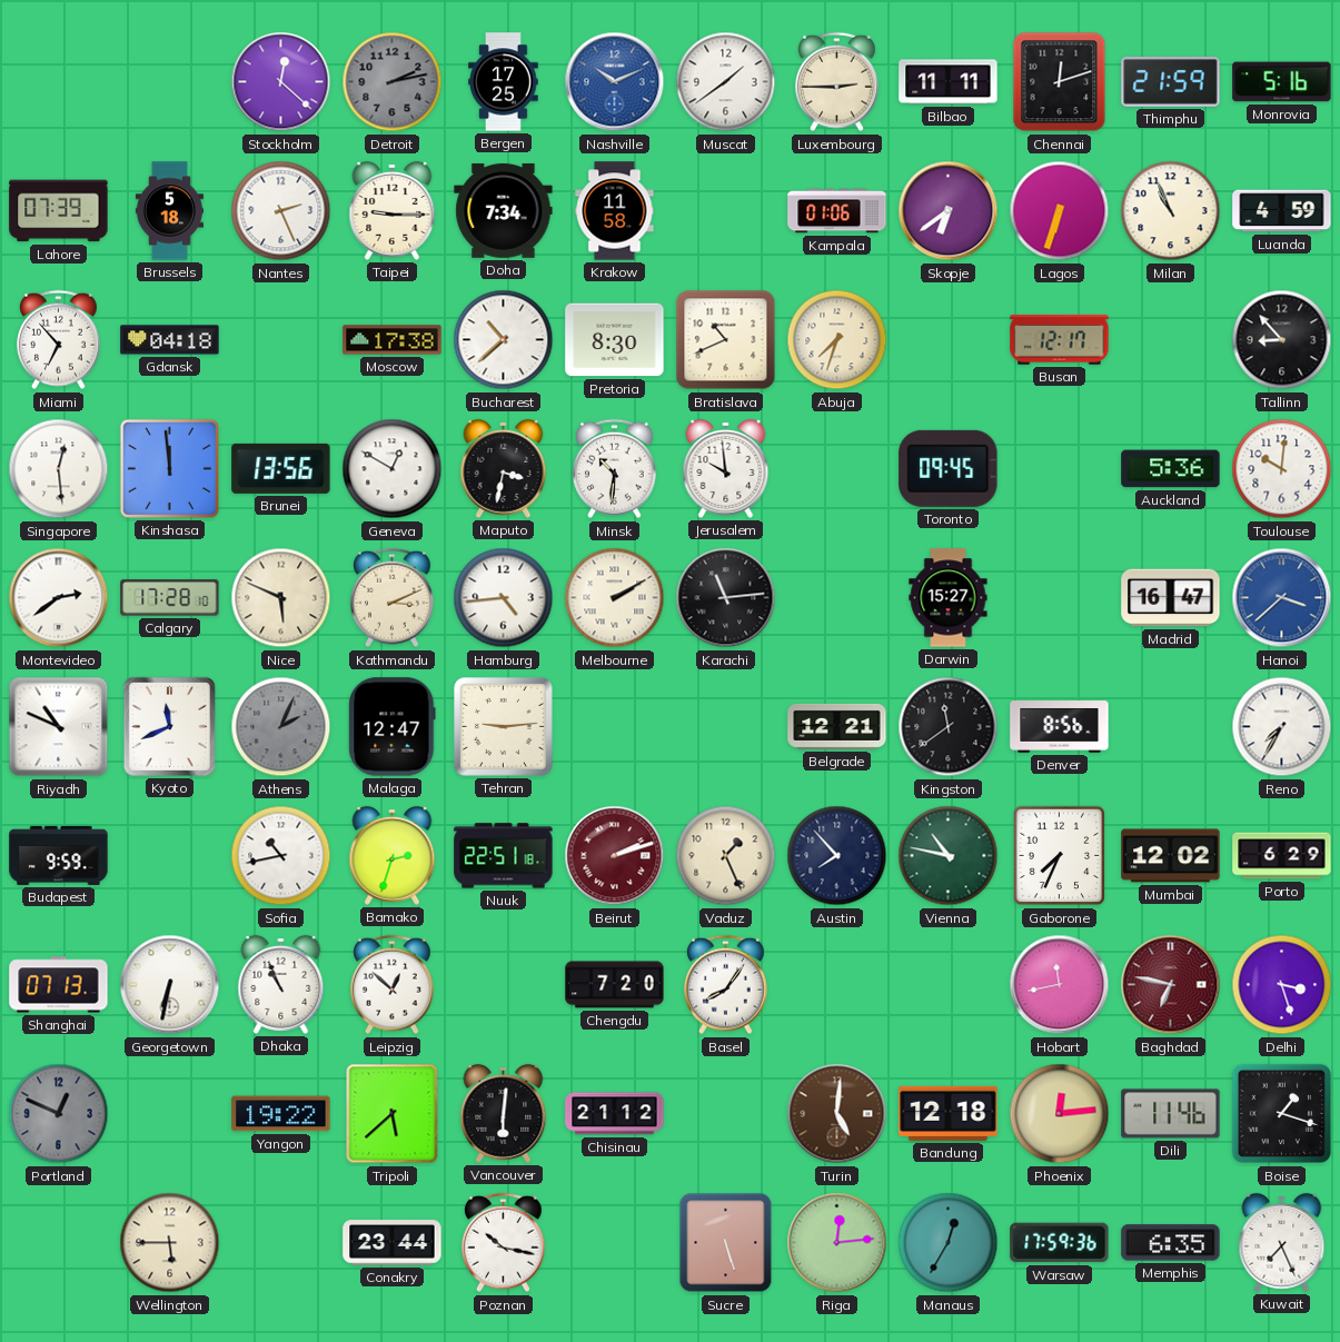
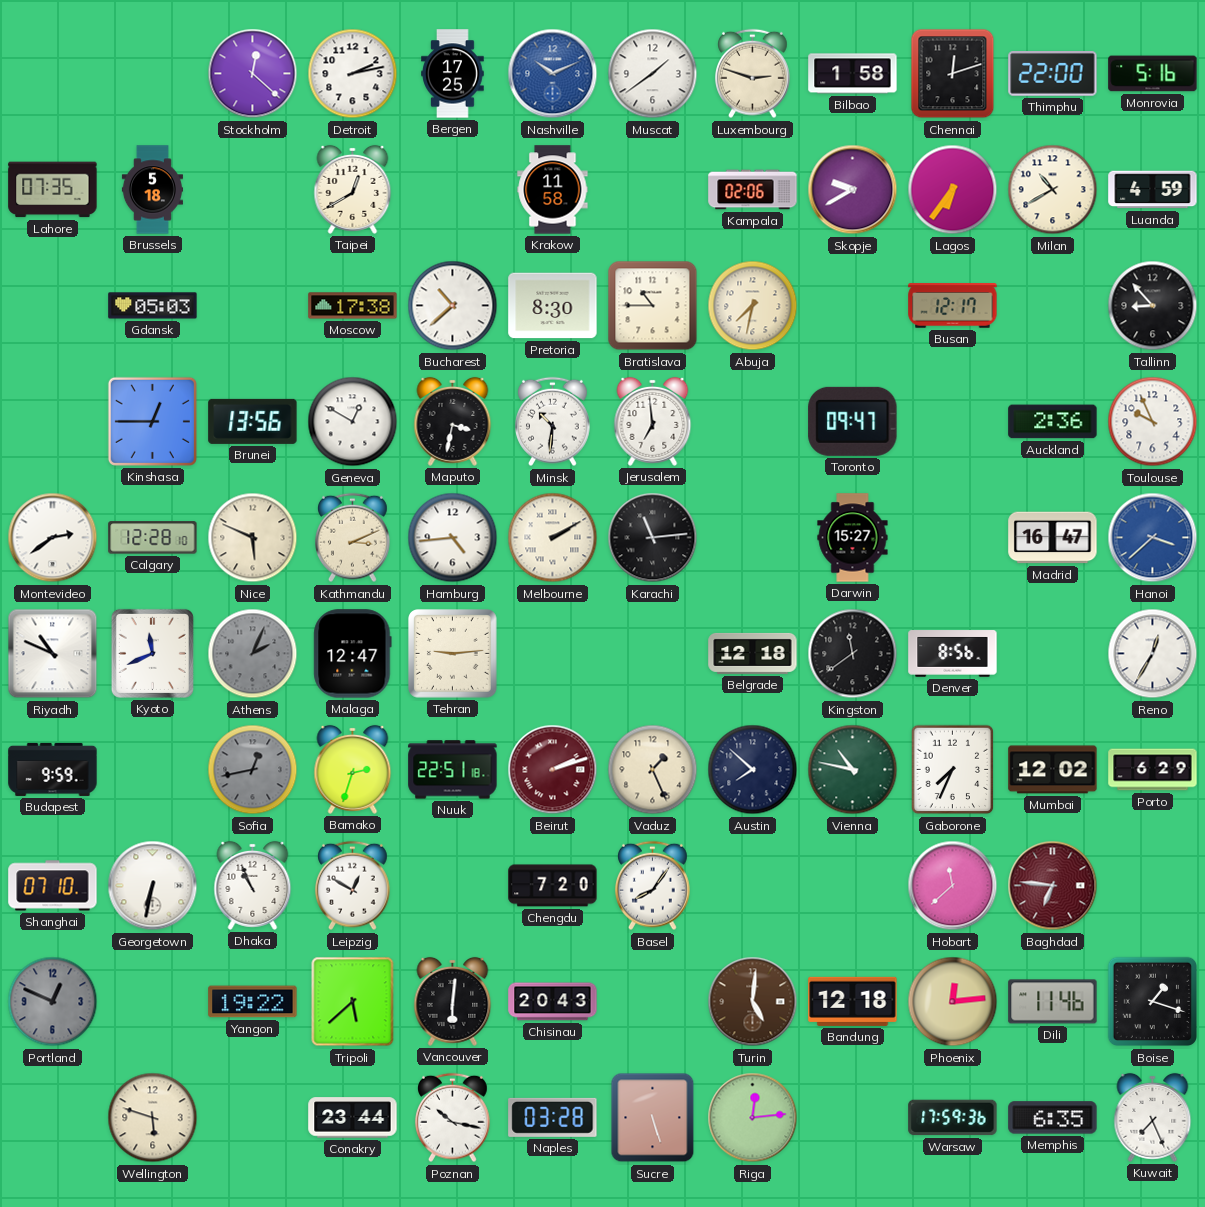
Detroit dial: grey -> white
Luxembourg: 2:45 -> 2:48
Bilbao: 11:11 -> 1:58
Thimphu: 21:59 -> 22:00
Lahore: 07:39 -> 07:35
Nantes: 2:26 -> none
Taipei: 9:15 -> 12:40
Doha: 7:34 -> none
Kampala: 01:06 -> 02:06
Skopje: 6:39 -> 9:40
Lagos: 6:33 -> 6:36
Milan: 10:56 -> 10:40
Miami: 6:53 -> none
Gdansk: 04:18 -> 05:03
Bratislava: 10:41 -> 10:45
Abuja: 7:33 -> 7:32
Singapore: 12:29 -> none
Kinshasa: 11:59 -> 12:45
Jerusalem: 9:59 -> 6:59
Toronto: 09:45 -> 09:47
Auckland: 5:36 -> 2:36
Toulouse: 10:01 -> 9:56
Calgary: 17:28 -> 12:28
Belgrade: 12:21 -> 12:18
Reno: 7:35 -> 12:35
Sofia: 10:43 -> 12:43
Sofia dial: white -> grey
Austin: 7:53 -> 7:52
Shanghai: 07:13 -> 07:10
Leipzig: 12:52 -> 12:50
Hobart: 11:43 -> 11:38
Baghdad: 6:47 -> 6:46
Delhi: 3:27 -> none
Chisinau: 21:12 -> 20:43
Wellington: 5:45 -> 5:48
Naples: none -> 03:28
Manaus: 12:35 -> none
